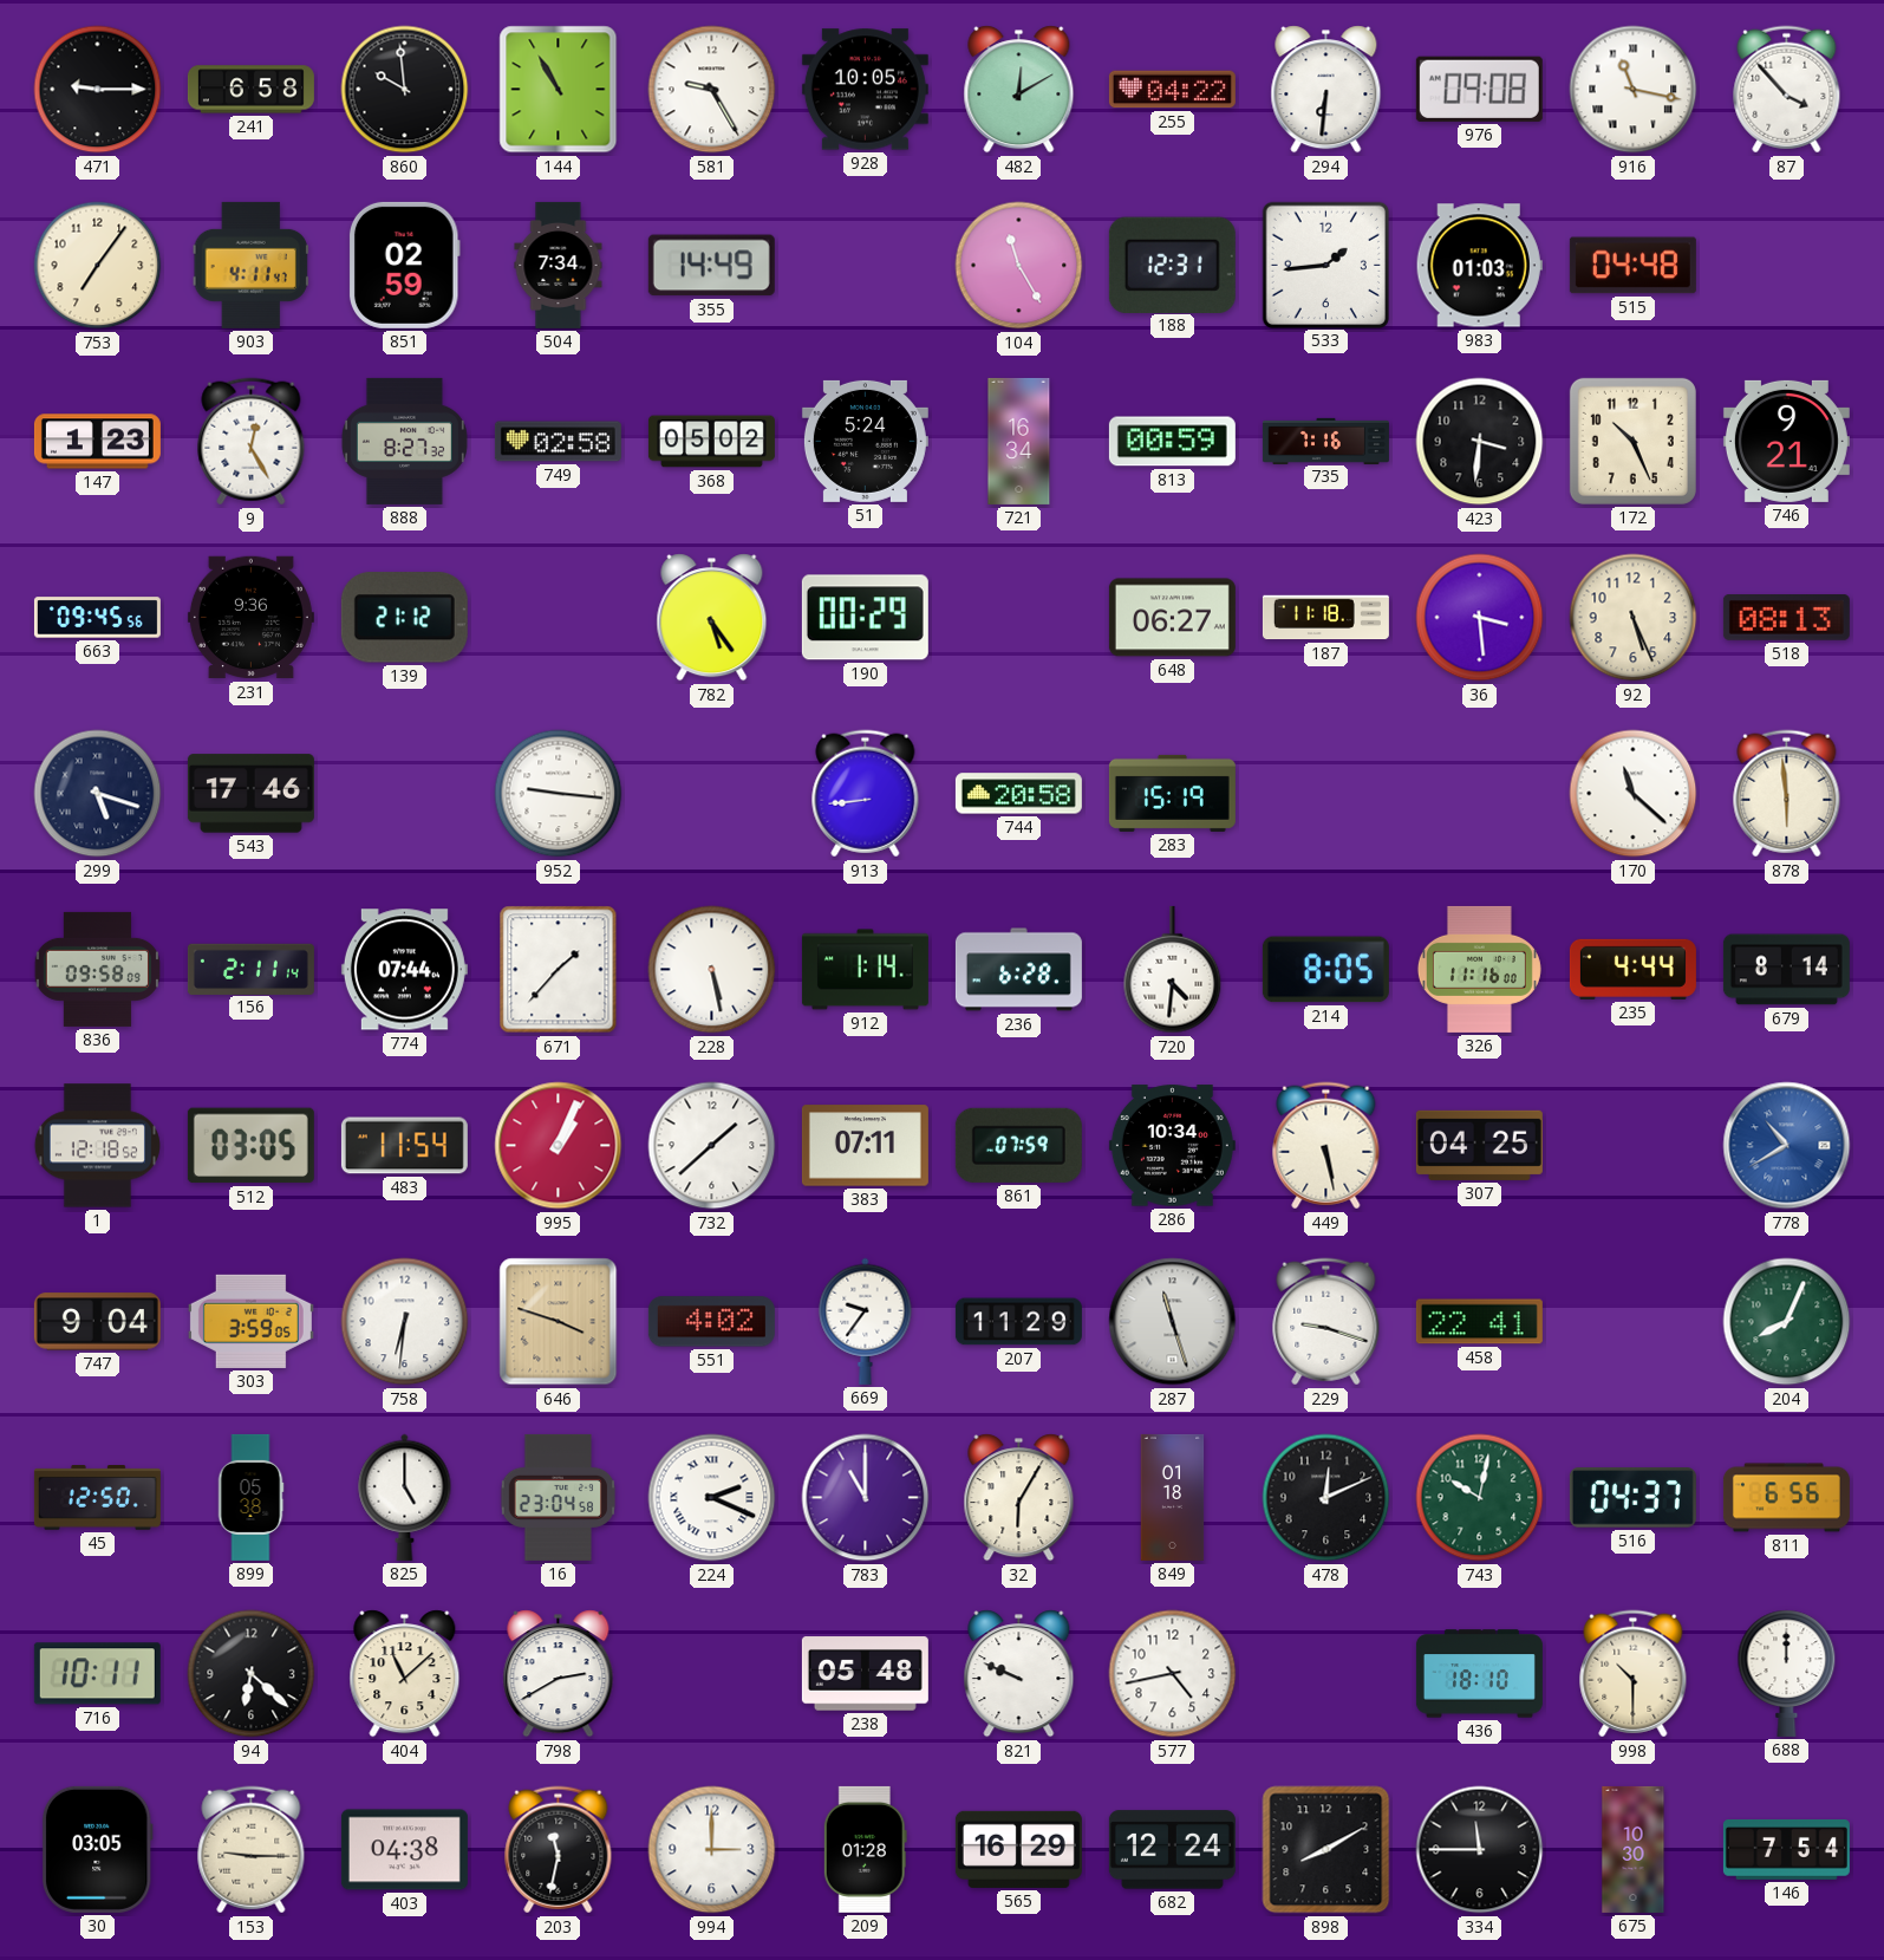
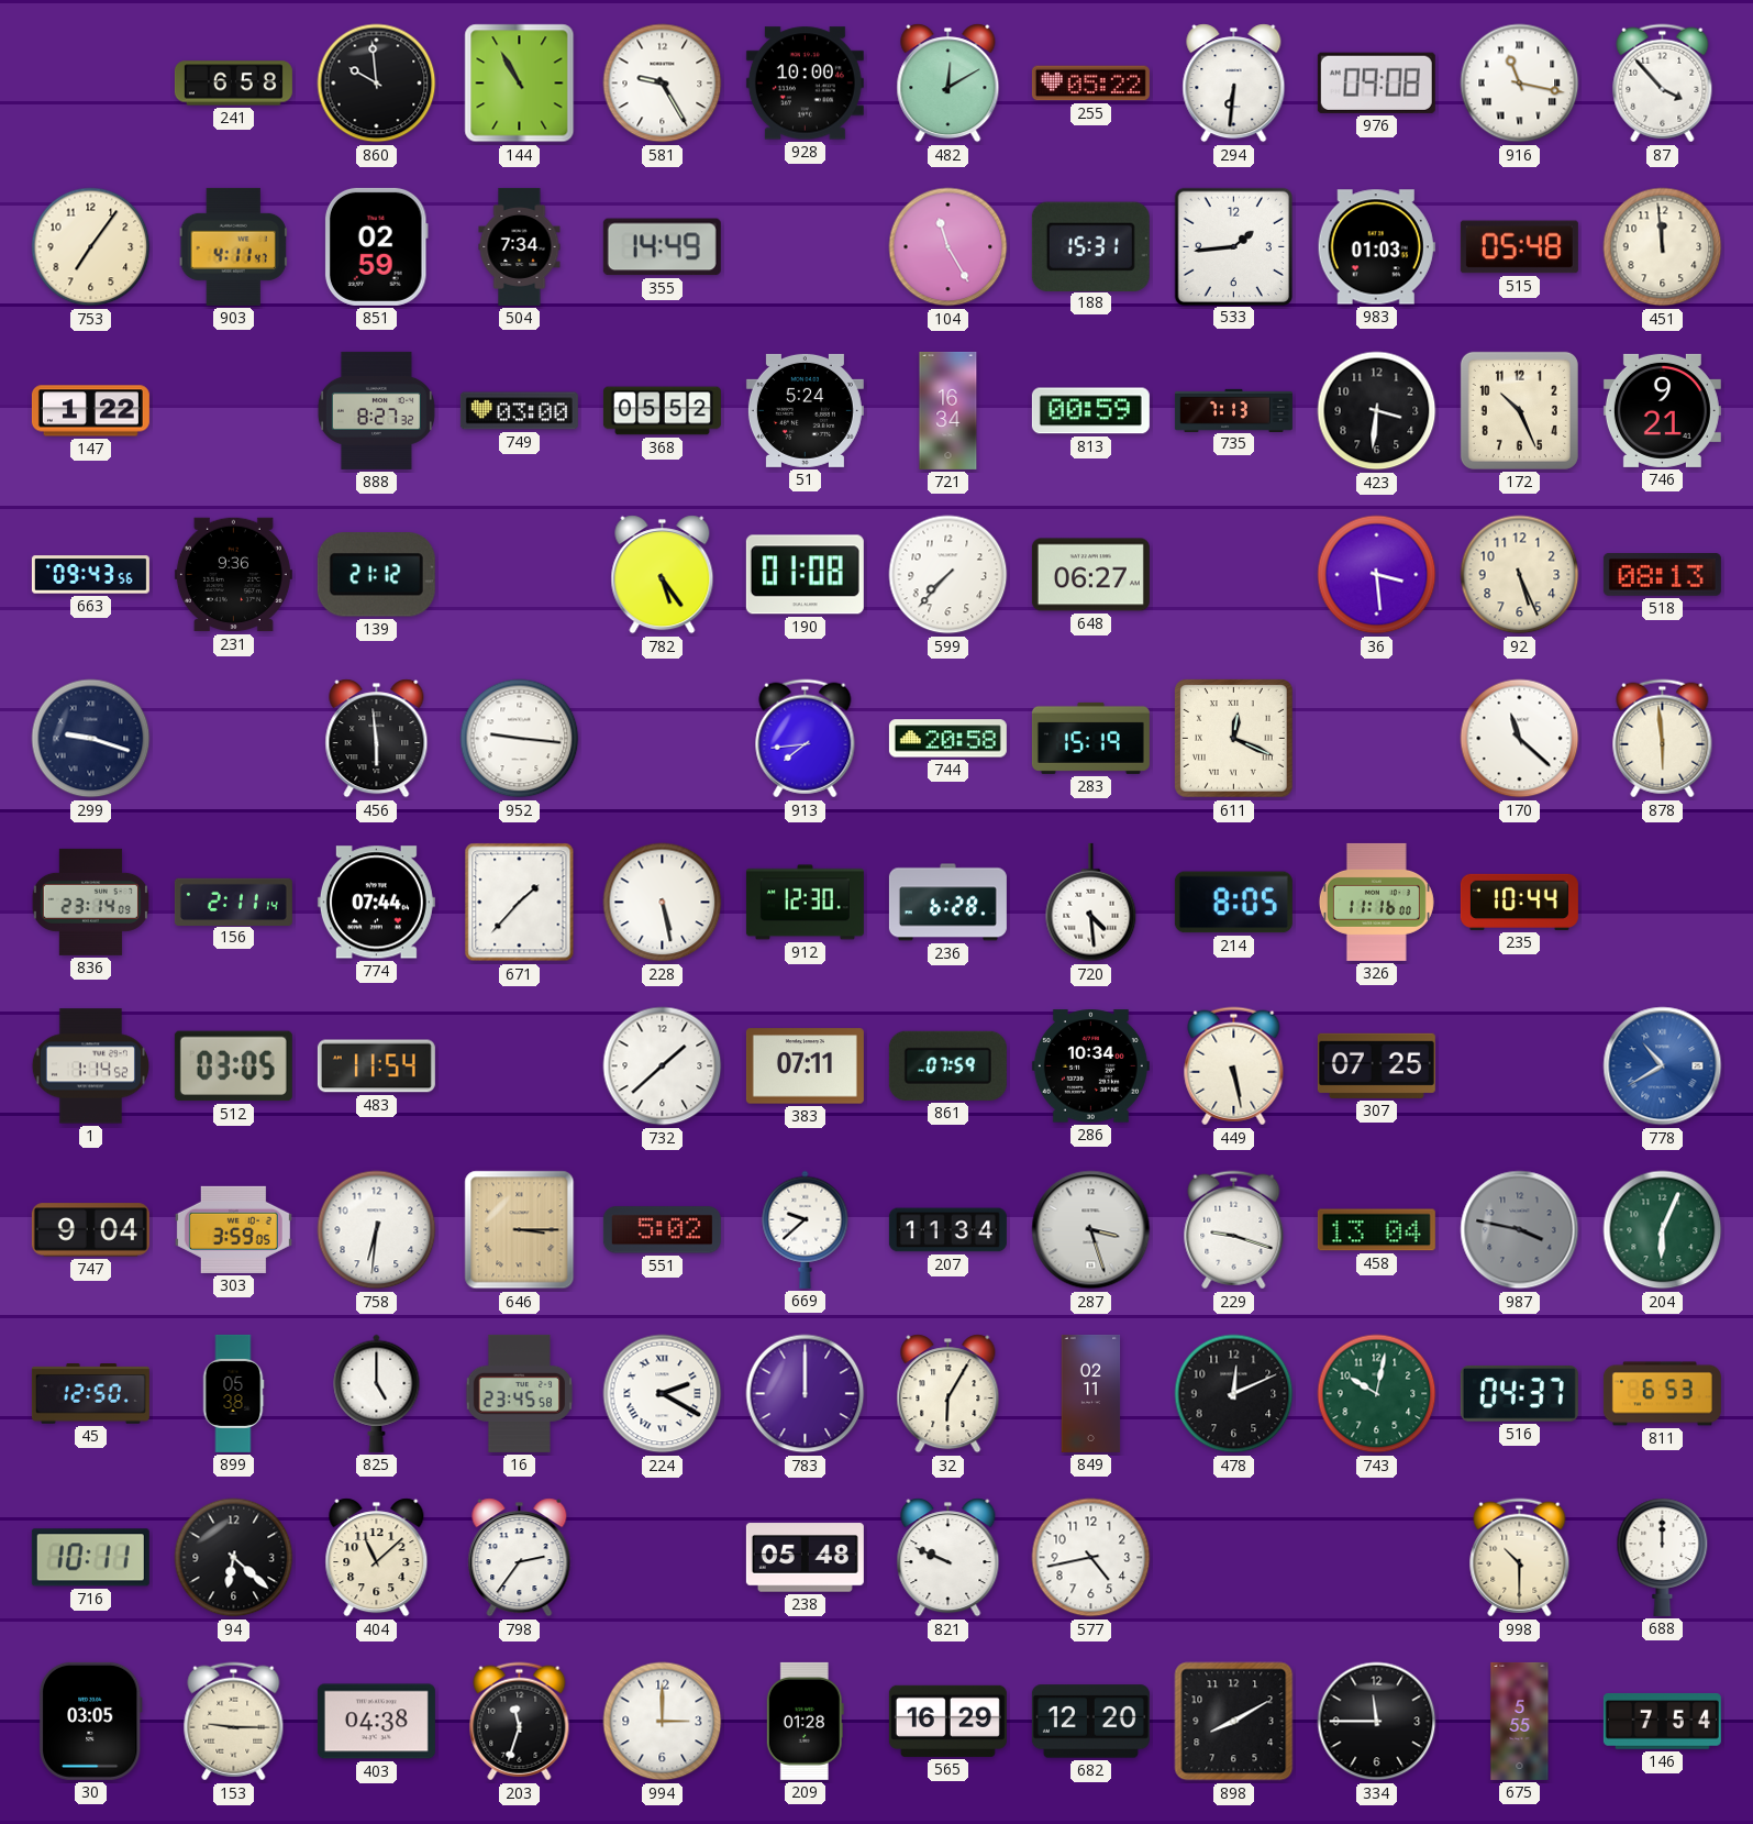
471: 9:15 -> none
928: 10:05 -> 10:00
255: 04:22 -> 05:22
188: 12:31 -> 15:31
515: 04:48 -> 05:48
451: none -> 11:59
147: 1:23 -> 1:22
9: 12:25 -> none
749: 02:58 -> 03:00
368: 05:02 -> 05:52
735: 7:16 -> 7:13
663: 09:45 -> 09:43
190: 00:29 -> 01:08
599: none -> 7:37
187: 11:18 -> none
299: 5:18 -> 9:18
543: 17:46 -> none
456: none -> 5:59
913: 8:44 -> 7:44
611: none -> 12:19
836: 09:58 -> 23:14
912: 1:14 -> 12:30
720: 4:31 -> 4:29
235: 4:44 -> 10:44
679: 8:14 -> none
1: 12:18 -> 1:14
995: 1:04 -> none
307: 04:25 -> 07:25
646: 3:48 -> 3:15
551: 4:02 -> 5:02
669: 9:36 -> 9:38
207: 11:29 -> 11:34
287: 11:27 -> 3:27
458: 22:41 -> 13:04
987: none -> 3:47
204: 8:04 -> 6:04
16: 23:04 -> 23:45
224: 2:19 -> 2:20
783: 11:00 -> 12:00
849: 01:18 -> 02:11
811: 6:56 -> 6:53
798: 2:40 -> 2:36
436: 18:10 -> none
203: 11:32 -> 11:33
682: 12:24 -> 12:20
675: 10:30 -> 5:55
